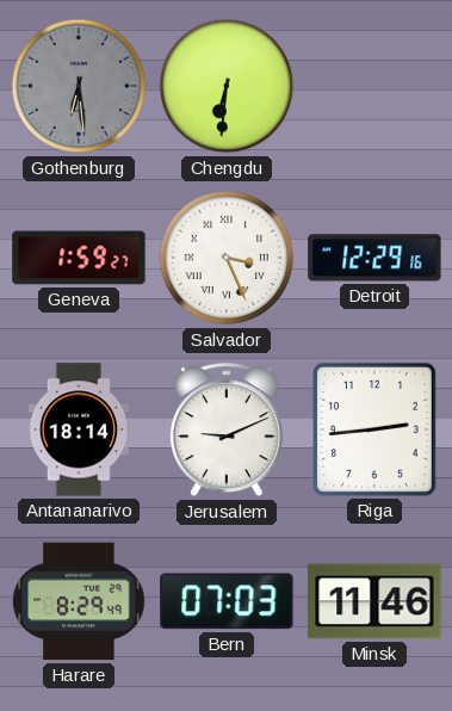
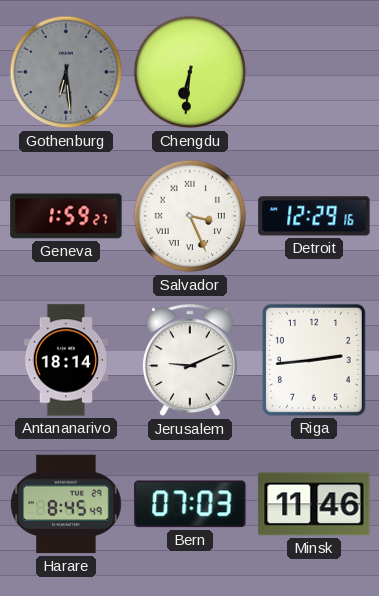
Harare: 8:29 -> 8:45
